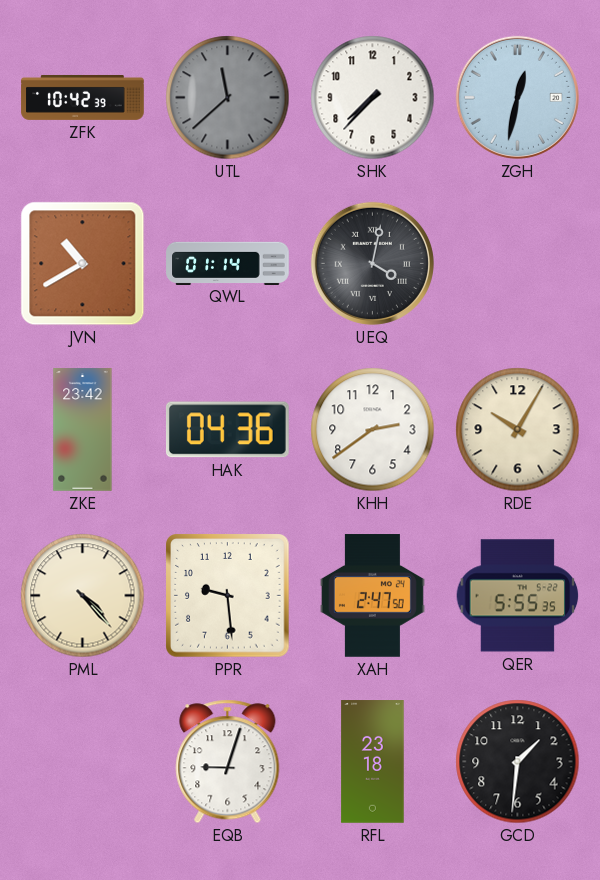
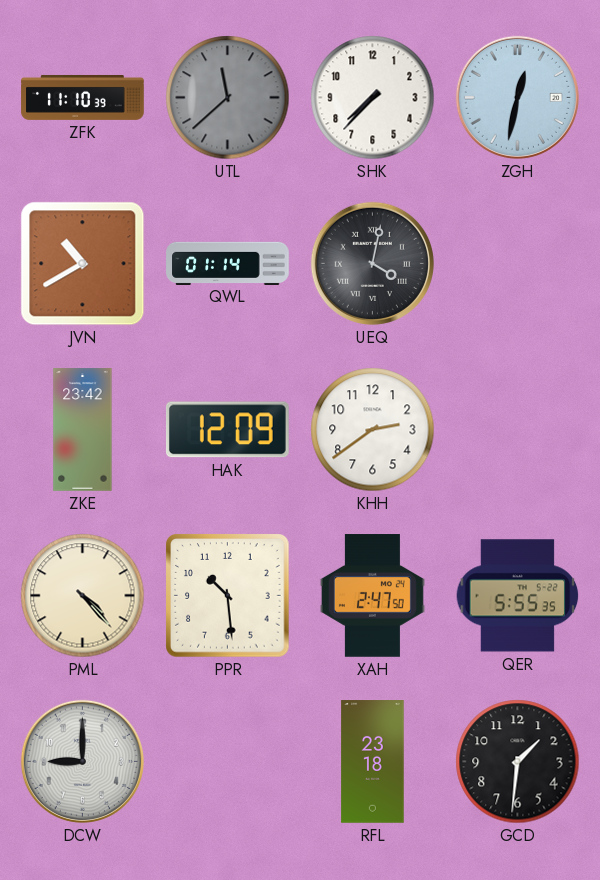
ZFK: 10:42 -> 11:10
HAK: 04:36 -> 12:09
RDE: 10:05 -> none
PPR: 9:29 -> 10:29
DCW: none -> 9:00
EQB: 9:03 -> none
